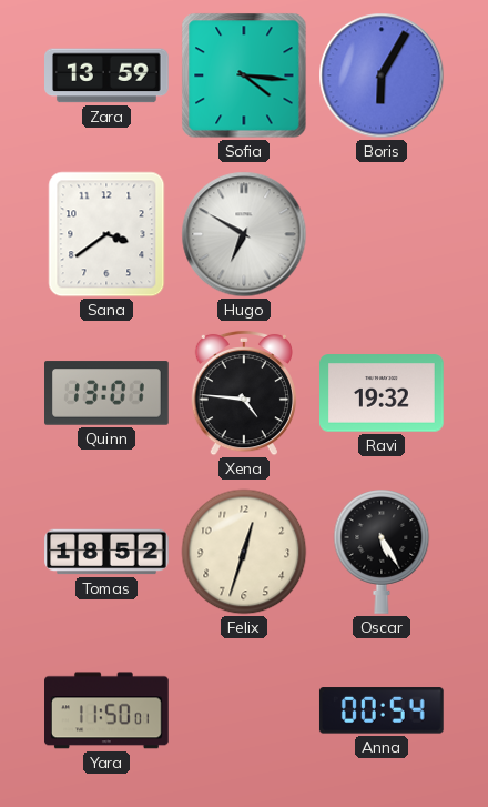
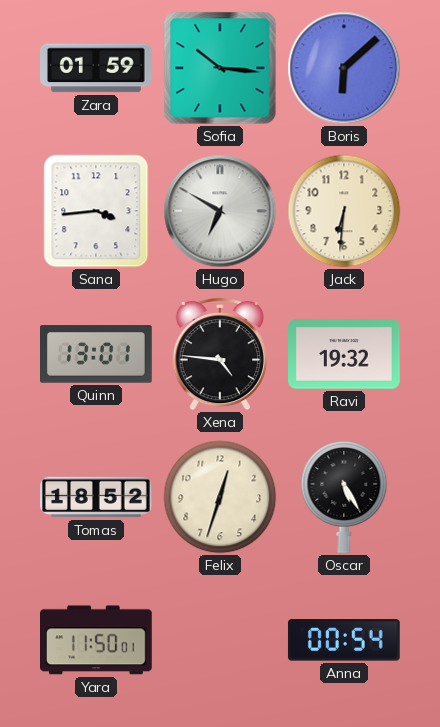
Zara: 13:59 -> 01:59
Sofia: 4:16 -> 10:16
Boris: 6:05 -> 6:08
Sana: 3:39 -> 3:44
Jack: none -> 6:31
